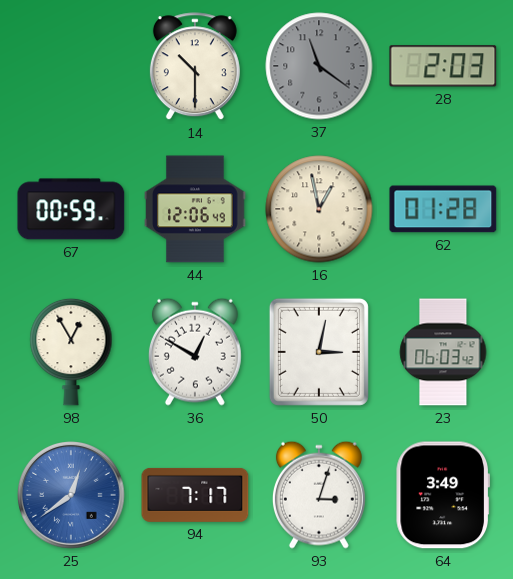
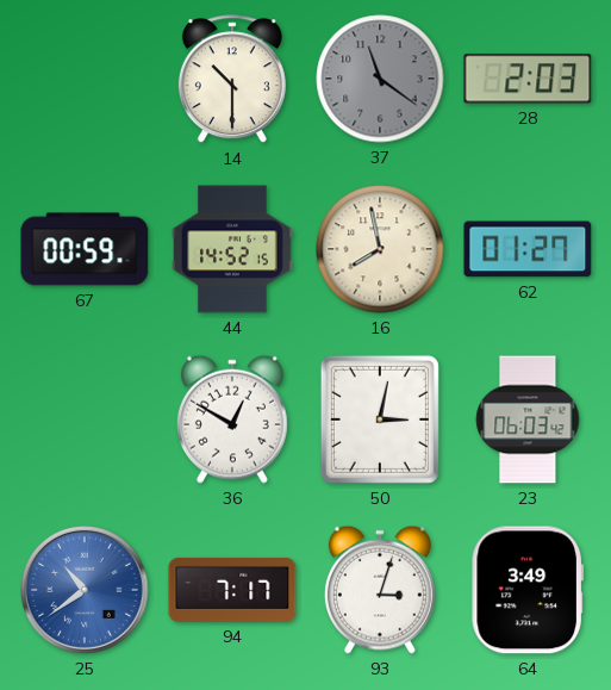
44: 12:06 -> 14:52
16: 12:58 -> 7:58
62: 01:28 -> 01:27
98: 12:55 -> none
25: 12:39 -> 10:39
